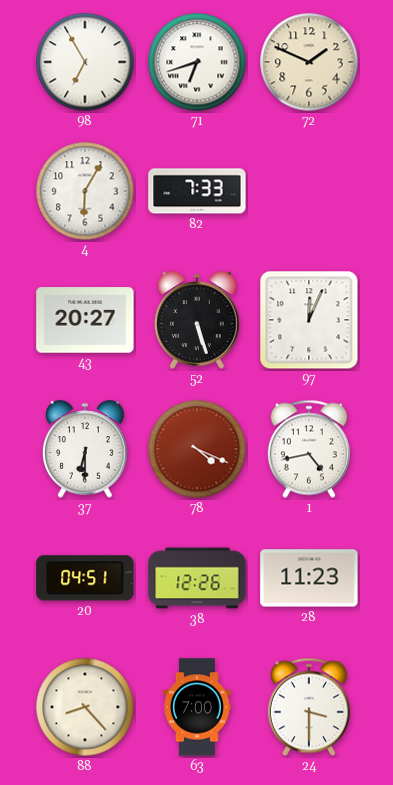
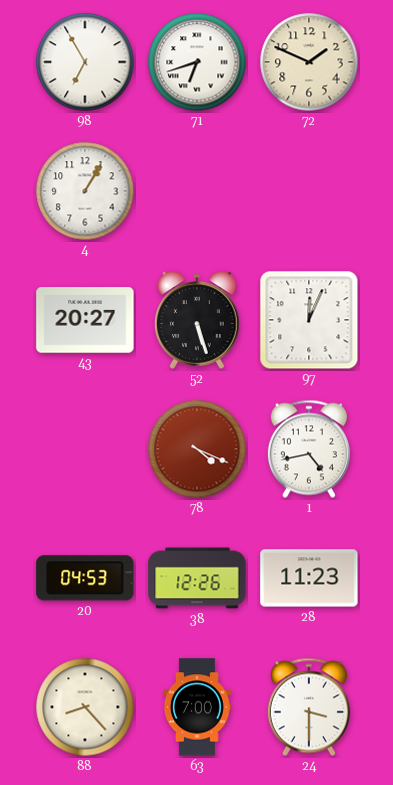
4: 6:05 -> 1:05
82: 7:33 -> none
37: 6:30 -> none
20: 04:51 -> 04:53
